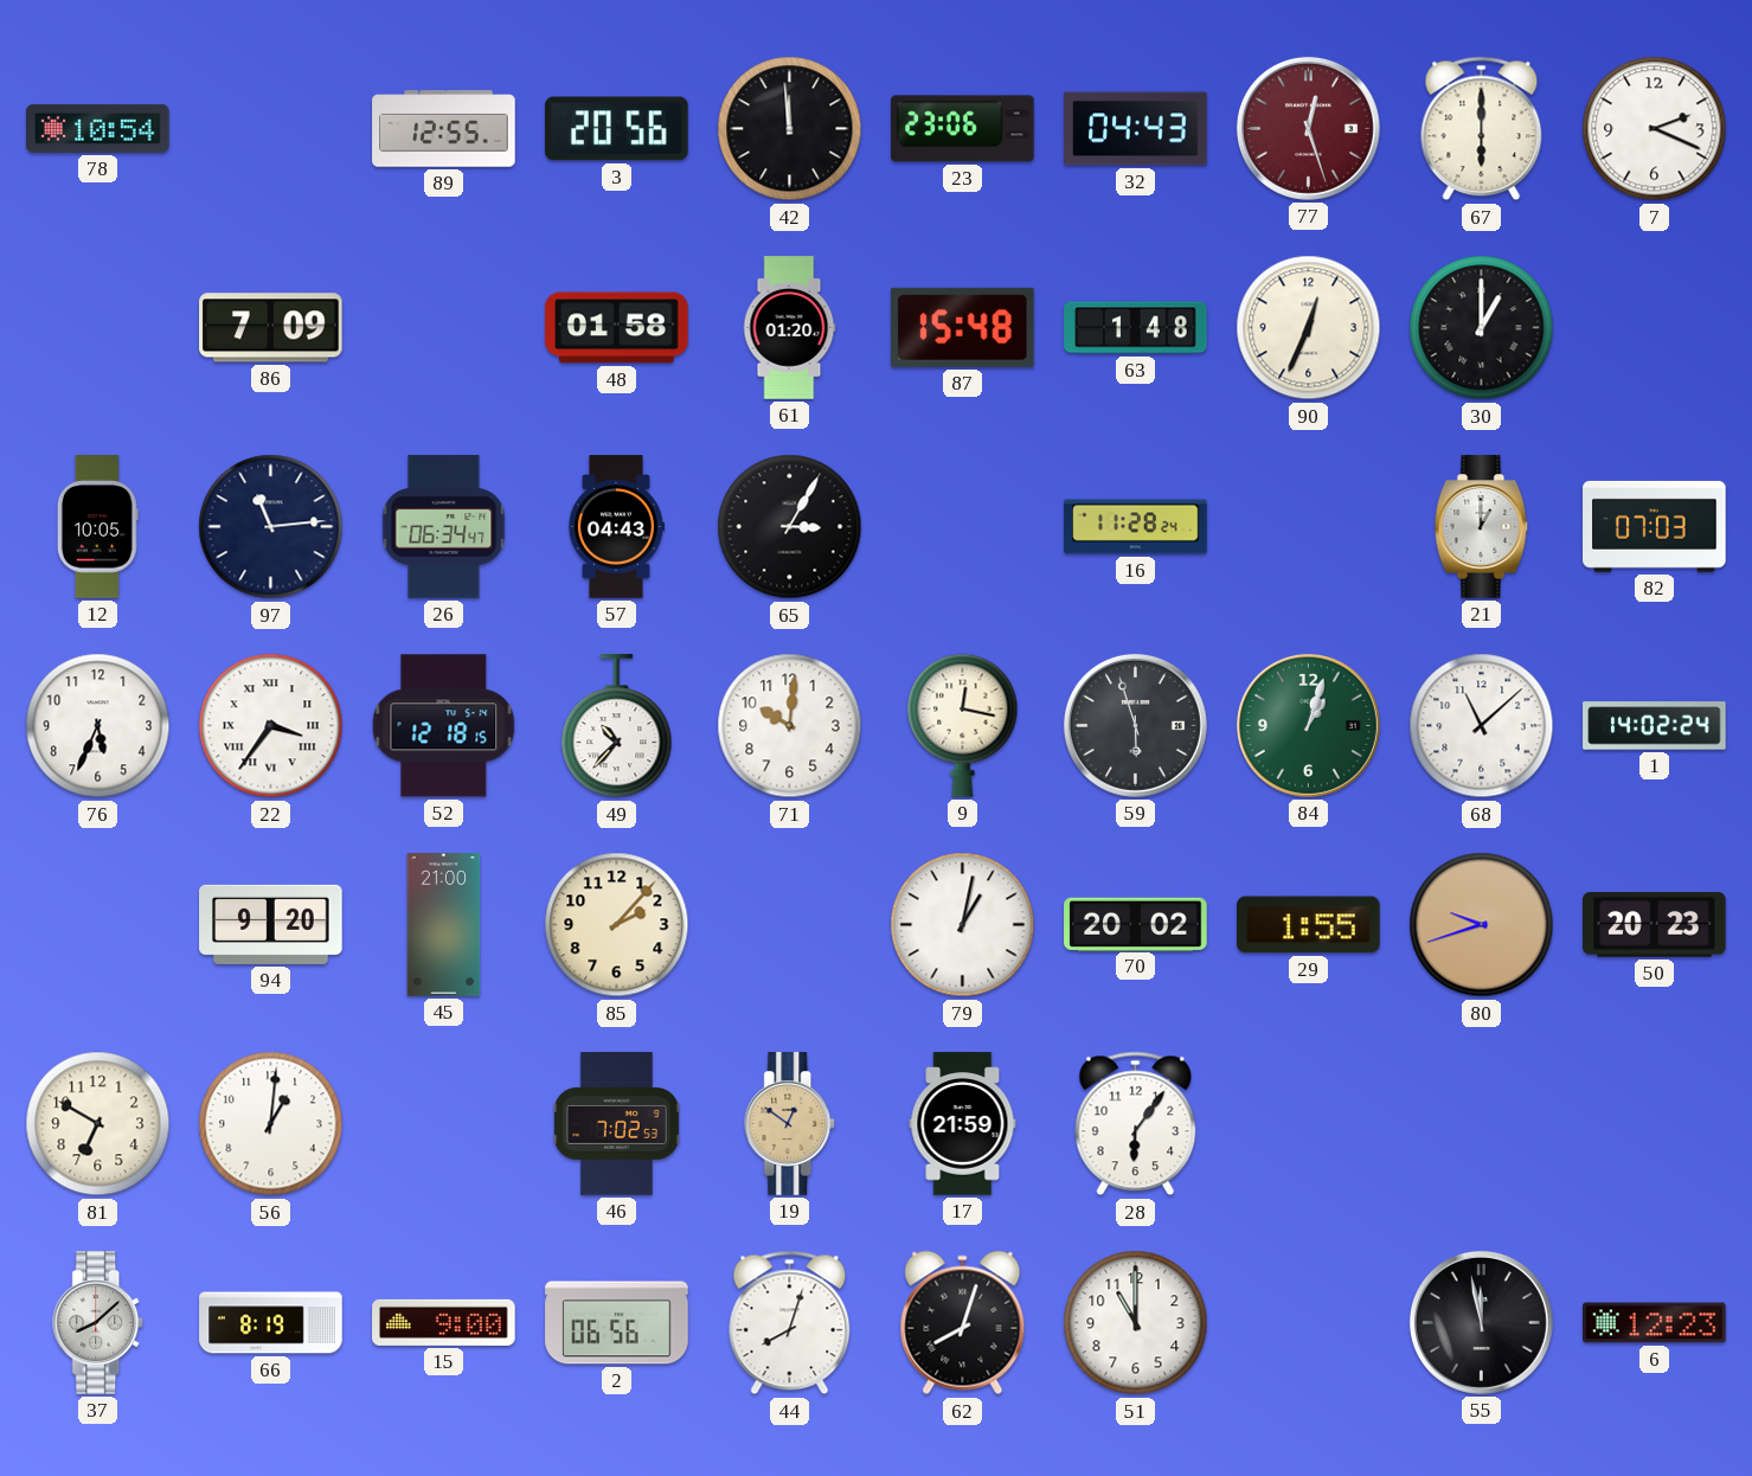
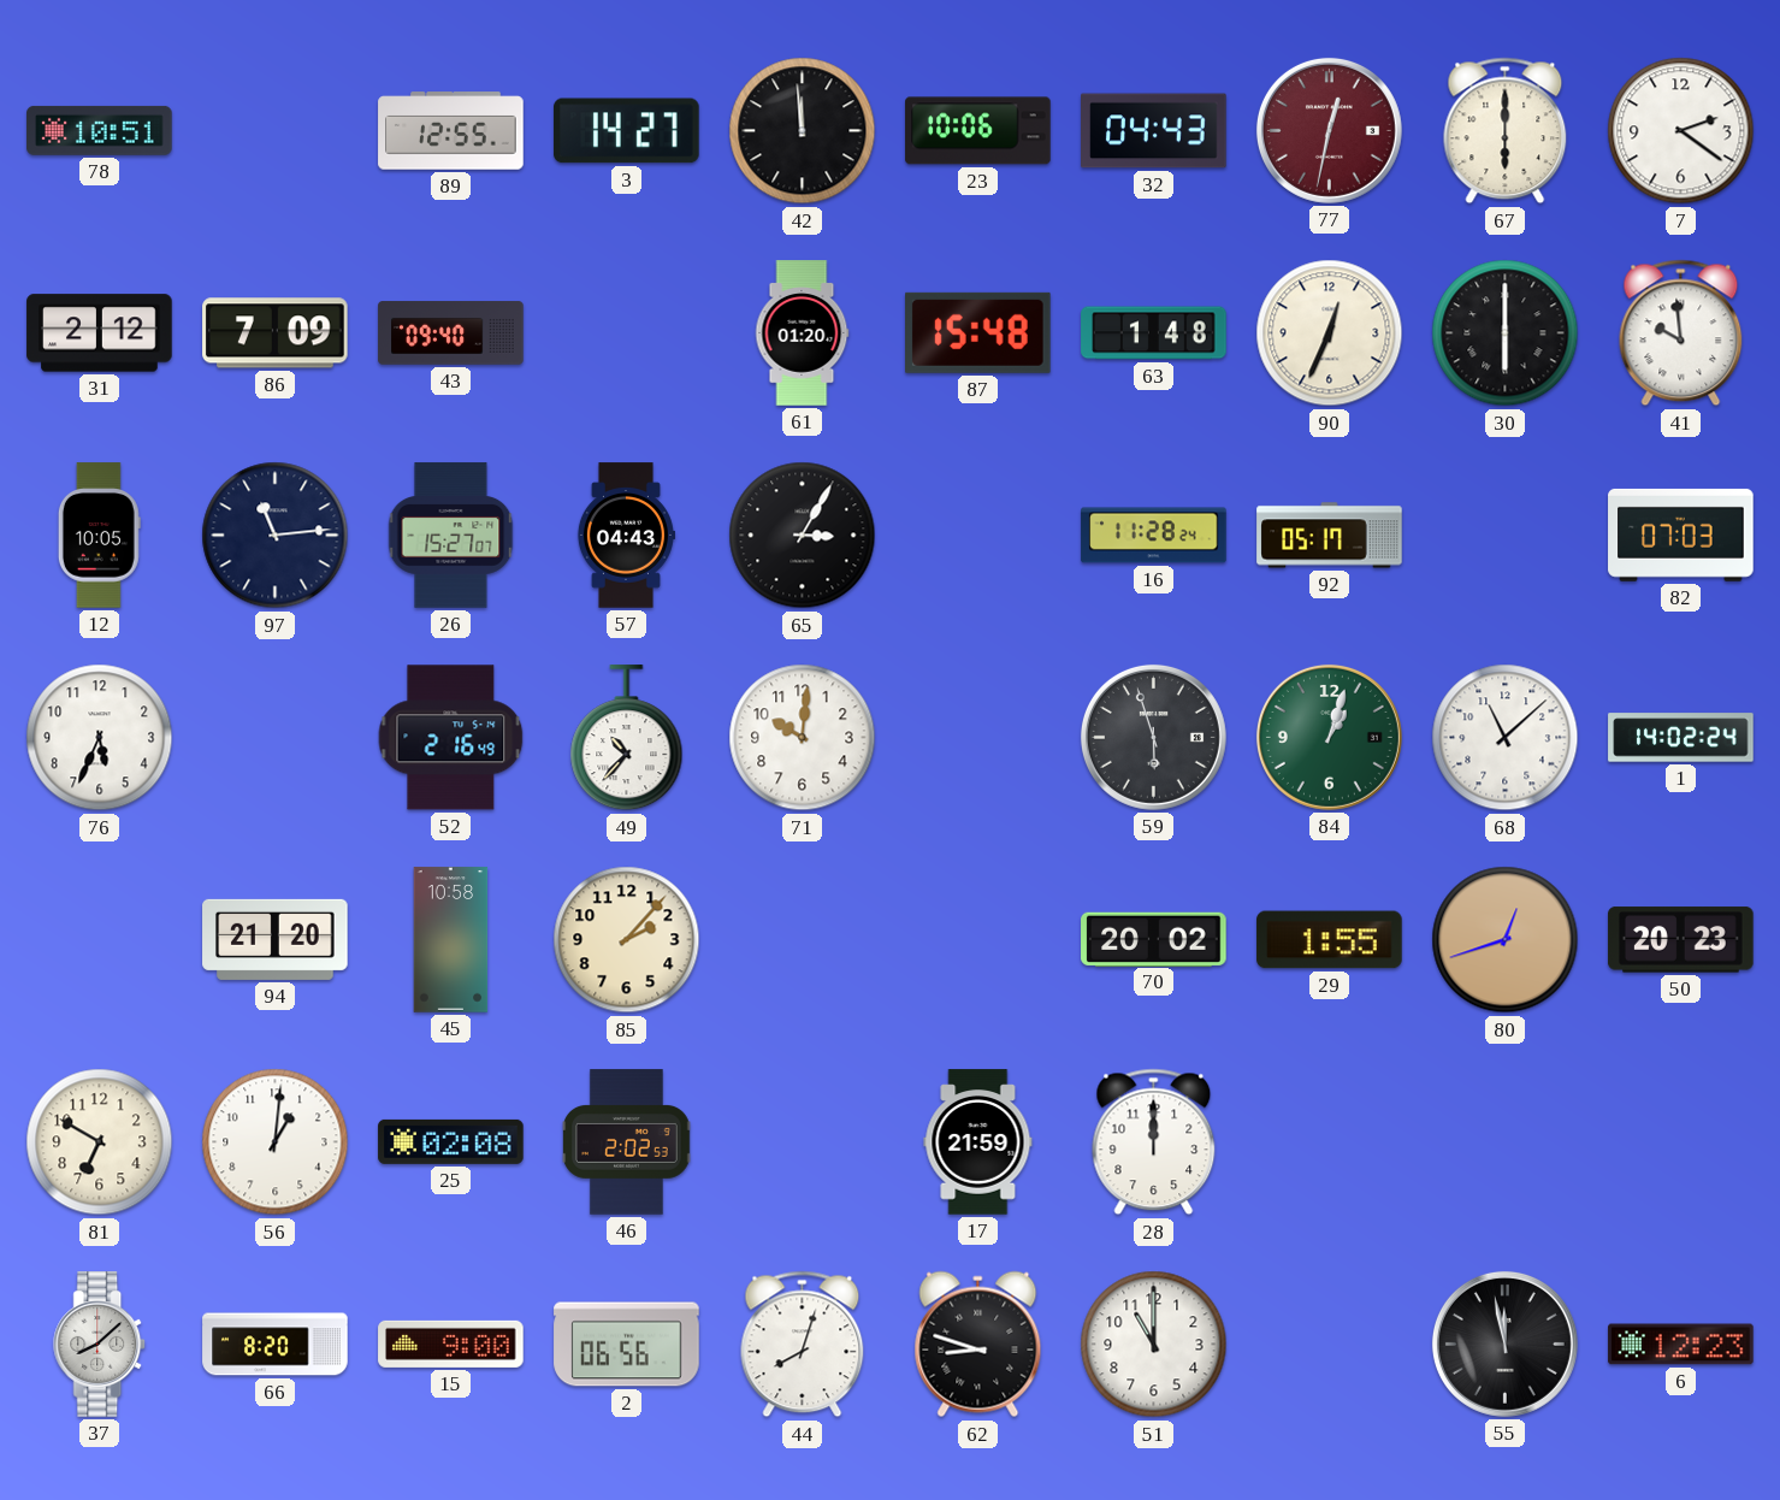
78: 10:54 -> 10:51
3: 20:56 -> 14:27
23: 23:06 -> 10:06
77: 12:27 -> 12:32
7: 2:19 -> 2:21
31: none -> 2:12
43: none -> 09:40
48: 01:58 -> none
30: 1:00 -> 6:00
41: none -> 9:59
26: 06:34 -> 15:27
92: none -> 05:17
21: 1:00 -> none
22: 3:36 -> none
52: 12:18 -> 2:16
9: 12:17 -> none
94: 9:20 -> 21:20
45: 21:00 -> 10:58
79: 1:02 -> none
80: 9:42 -> 12:42
25: none -> 02:08
46: 7:02 -> 2:02
19: 12:51 -> none
28: 6:06 -> 12:00
66: 8:19 -> 8:20
62: 8:03 -> 8:48
